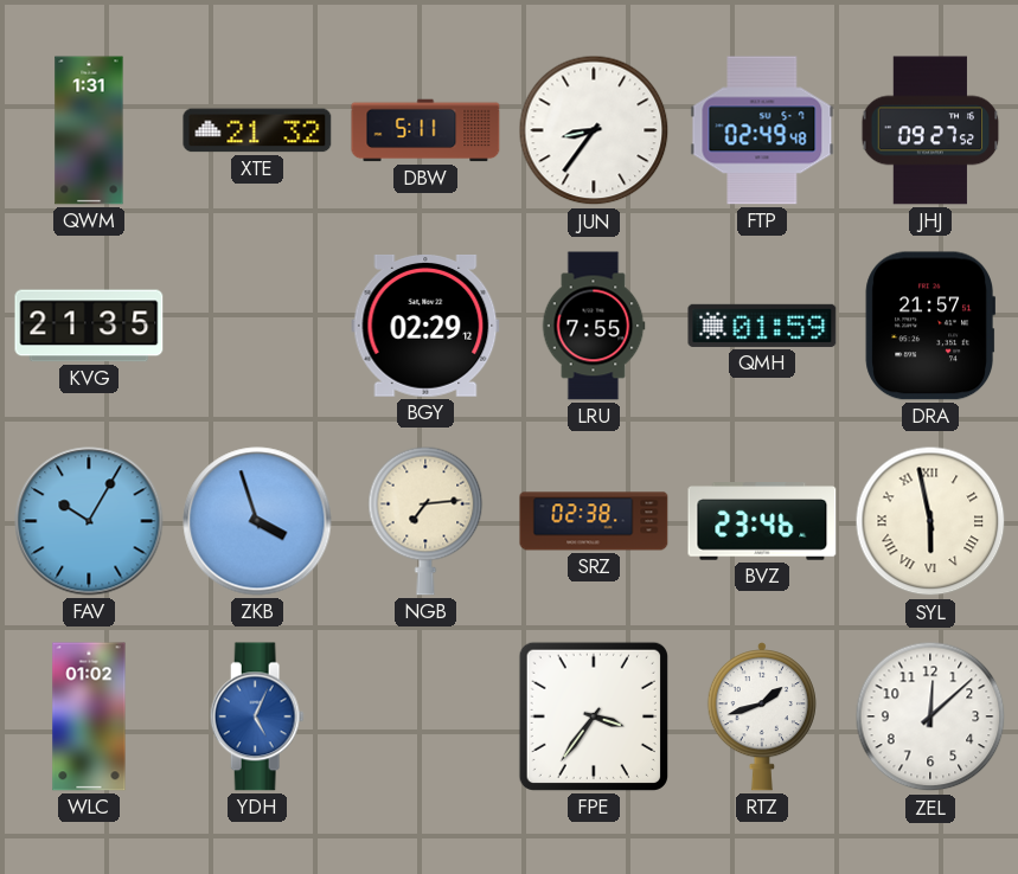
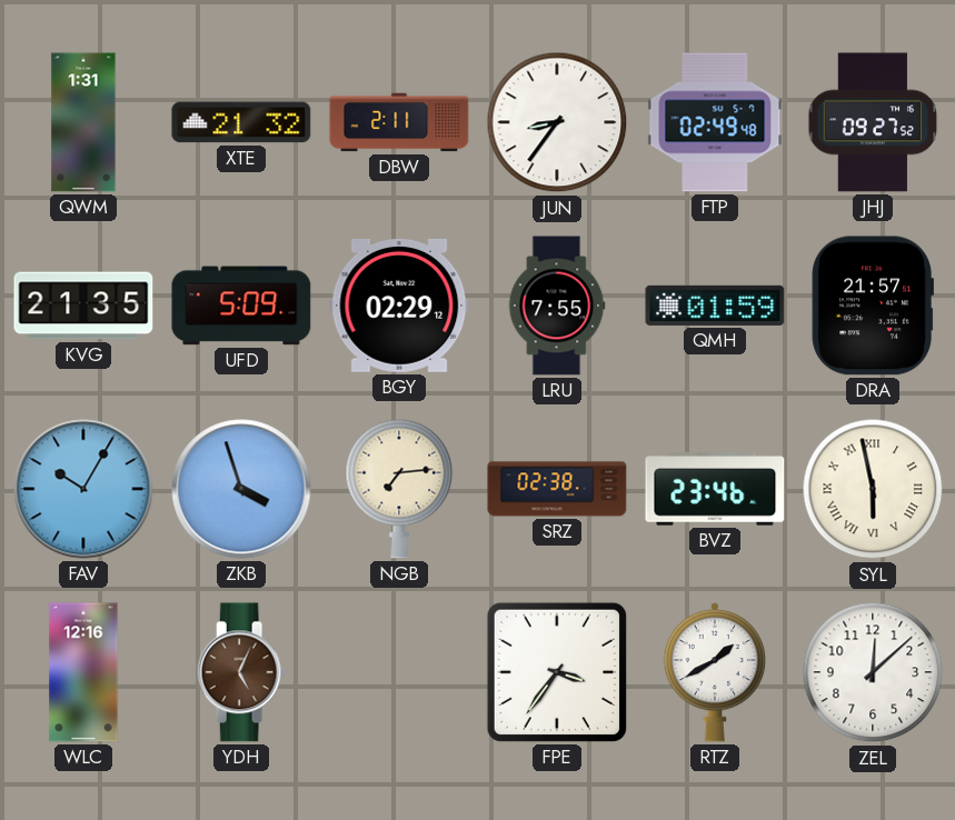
DBW: 5:11 -> 2:11
UFD: none -> 5:09
WLC: 01:02 -> 12:16
YDH dial: blue -> brown
RTZ: 1:42 -> 1:40
